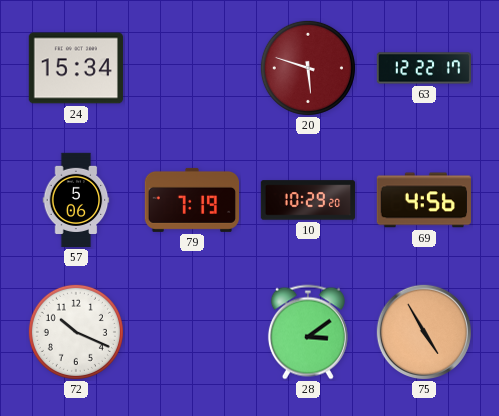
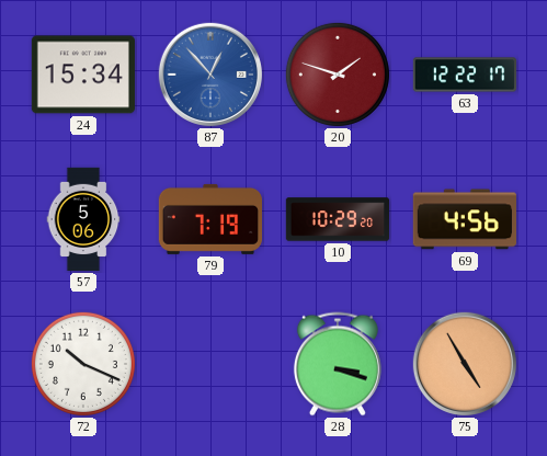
87: none -> 12:53
20: 5:48 -> 1:48
28: 3:09 -> 3:18
